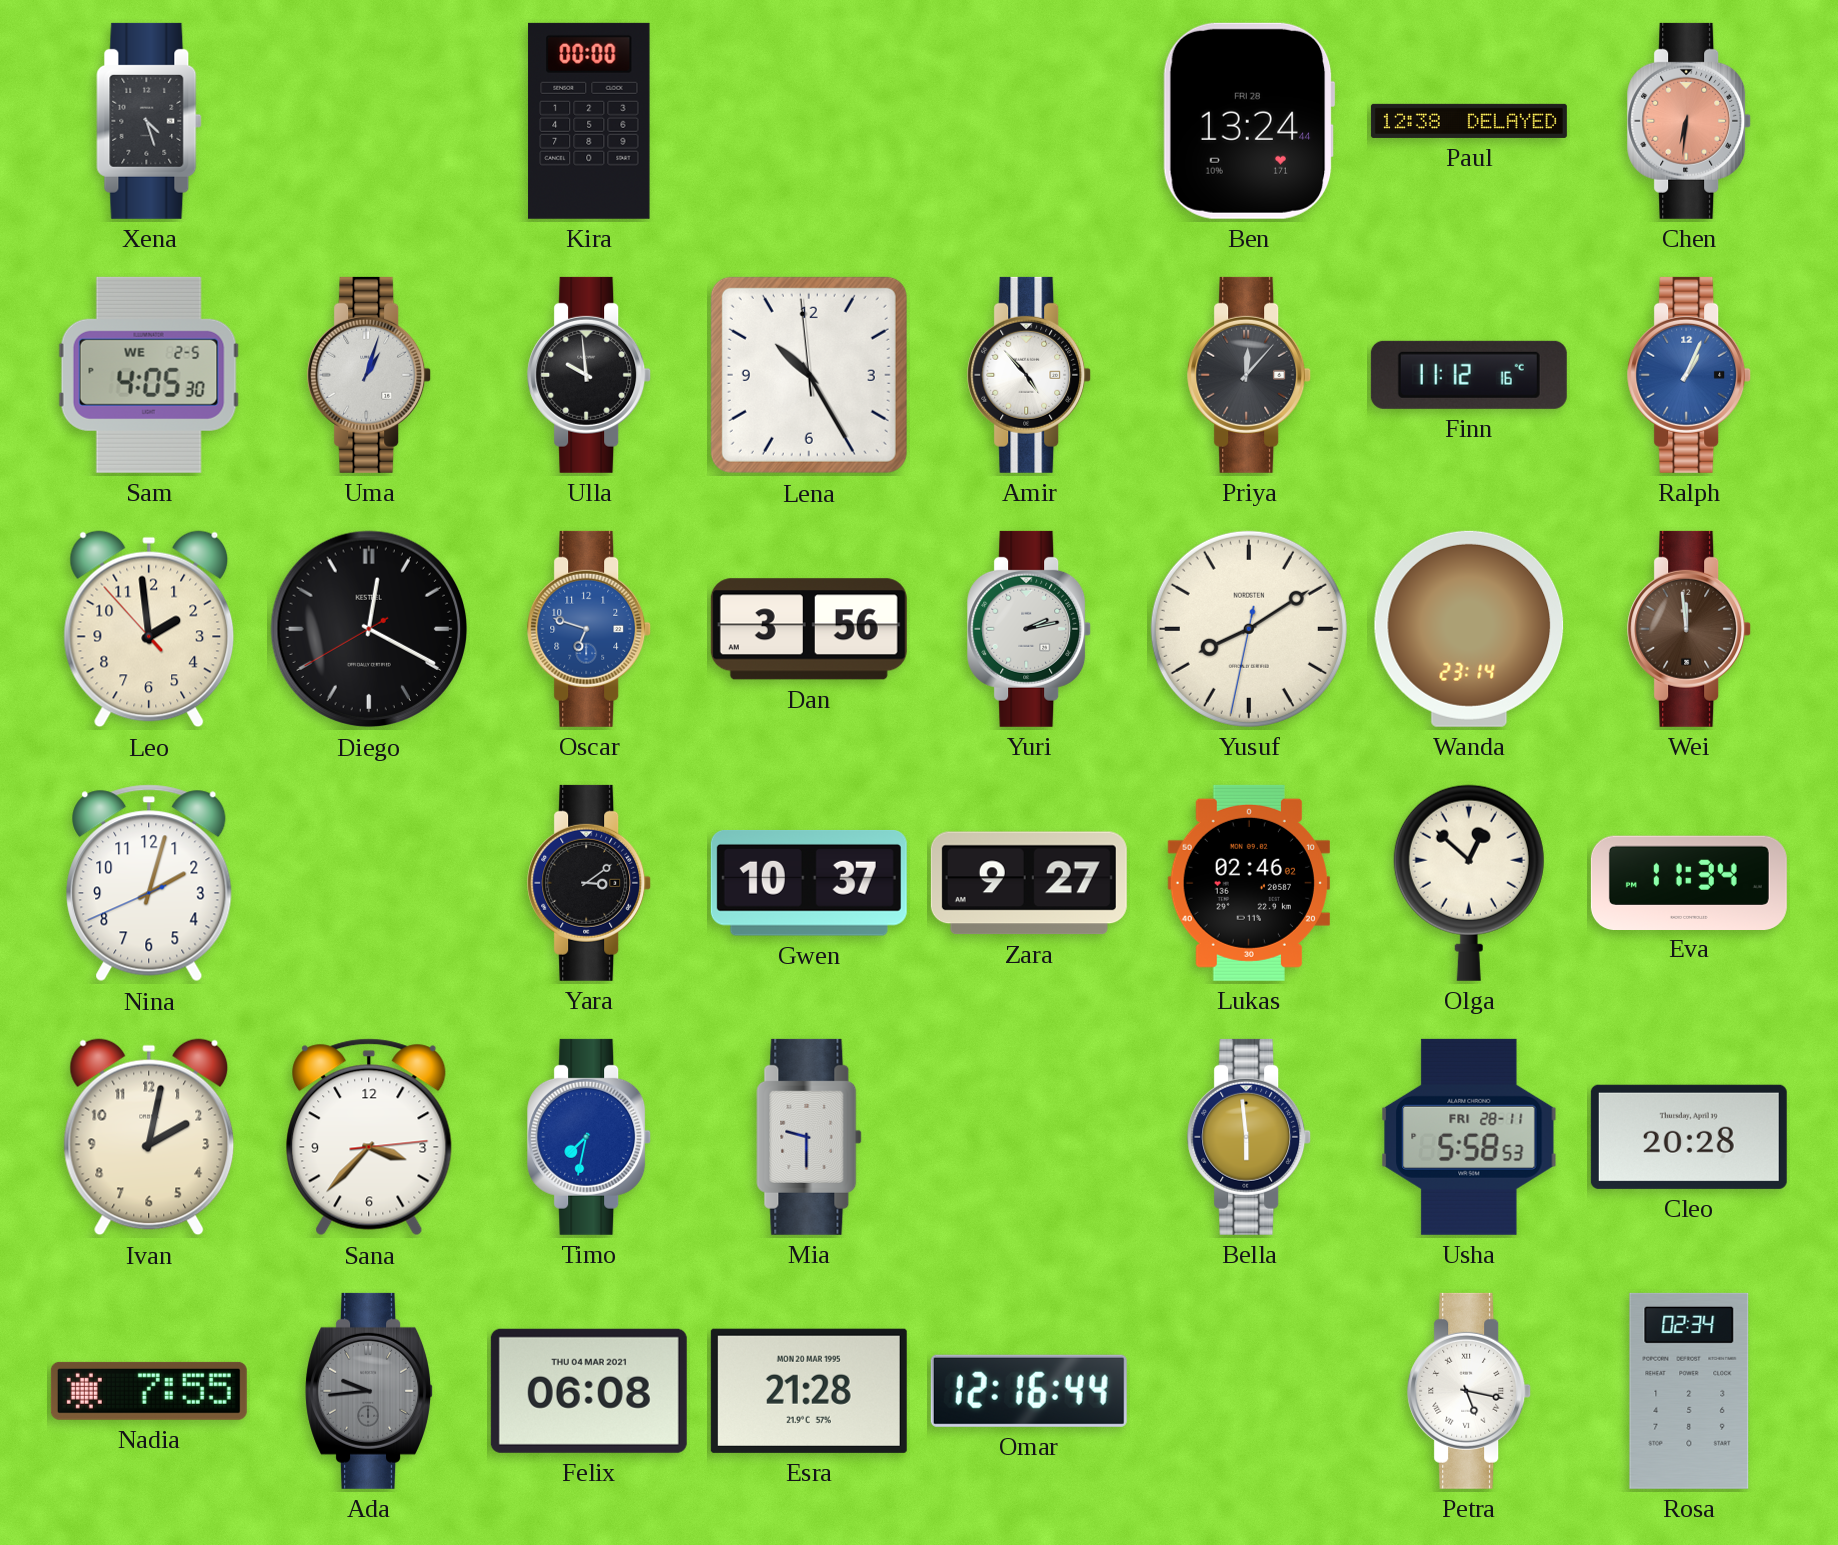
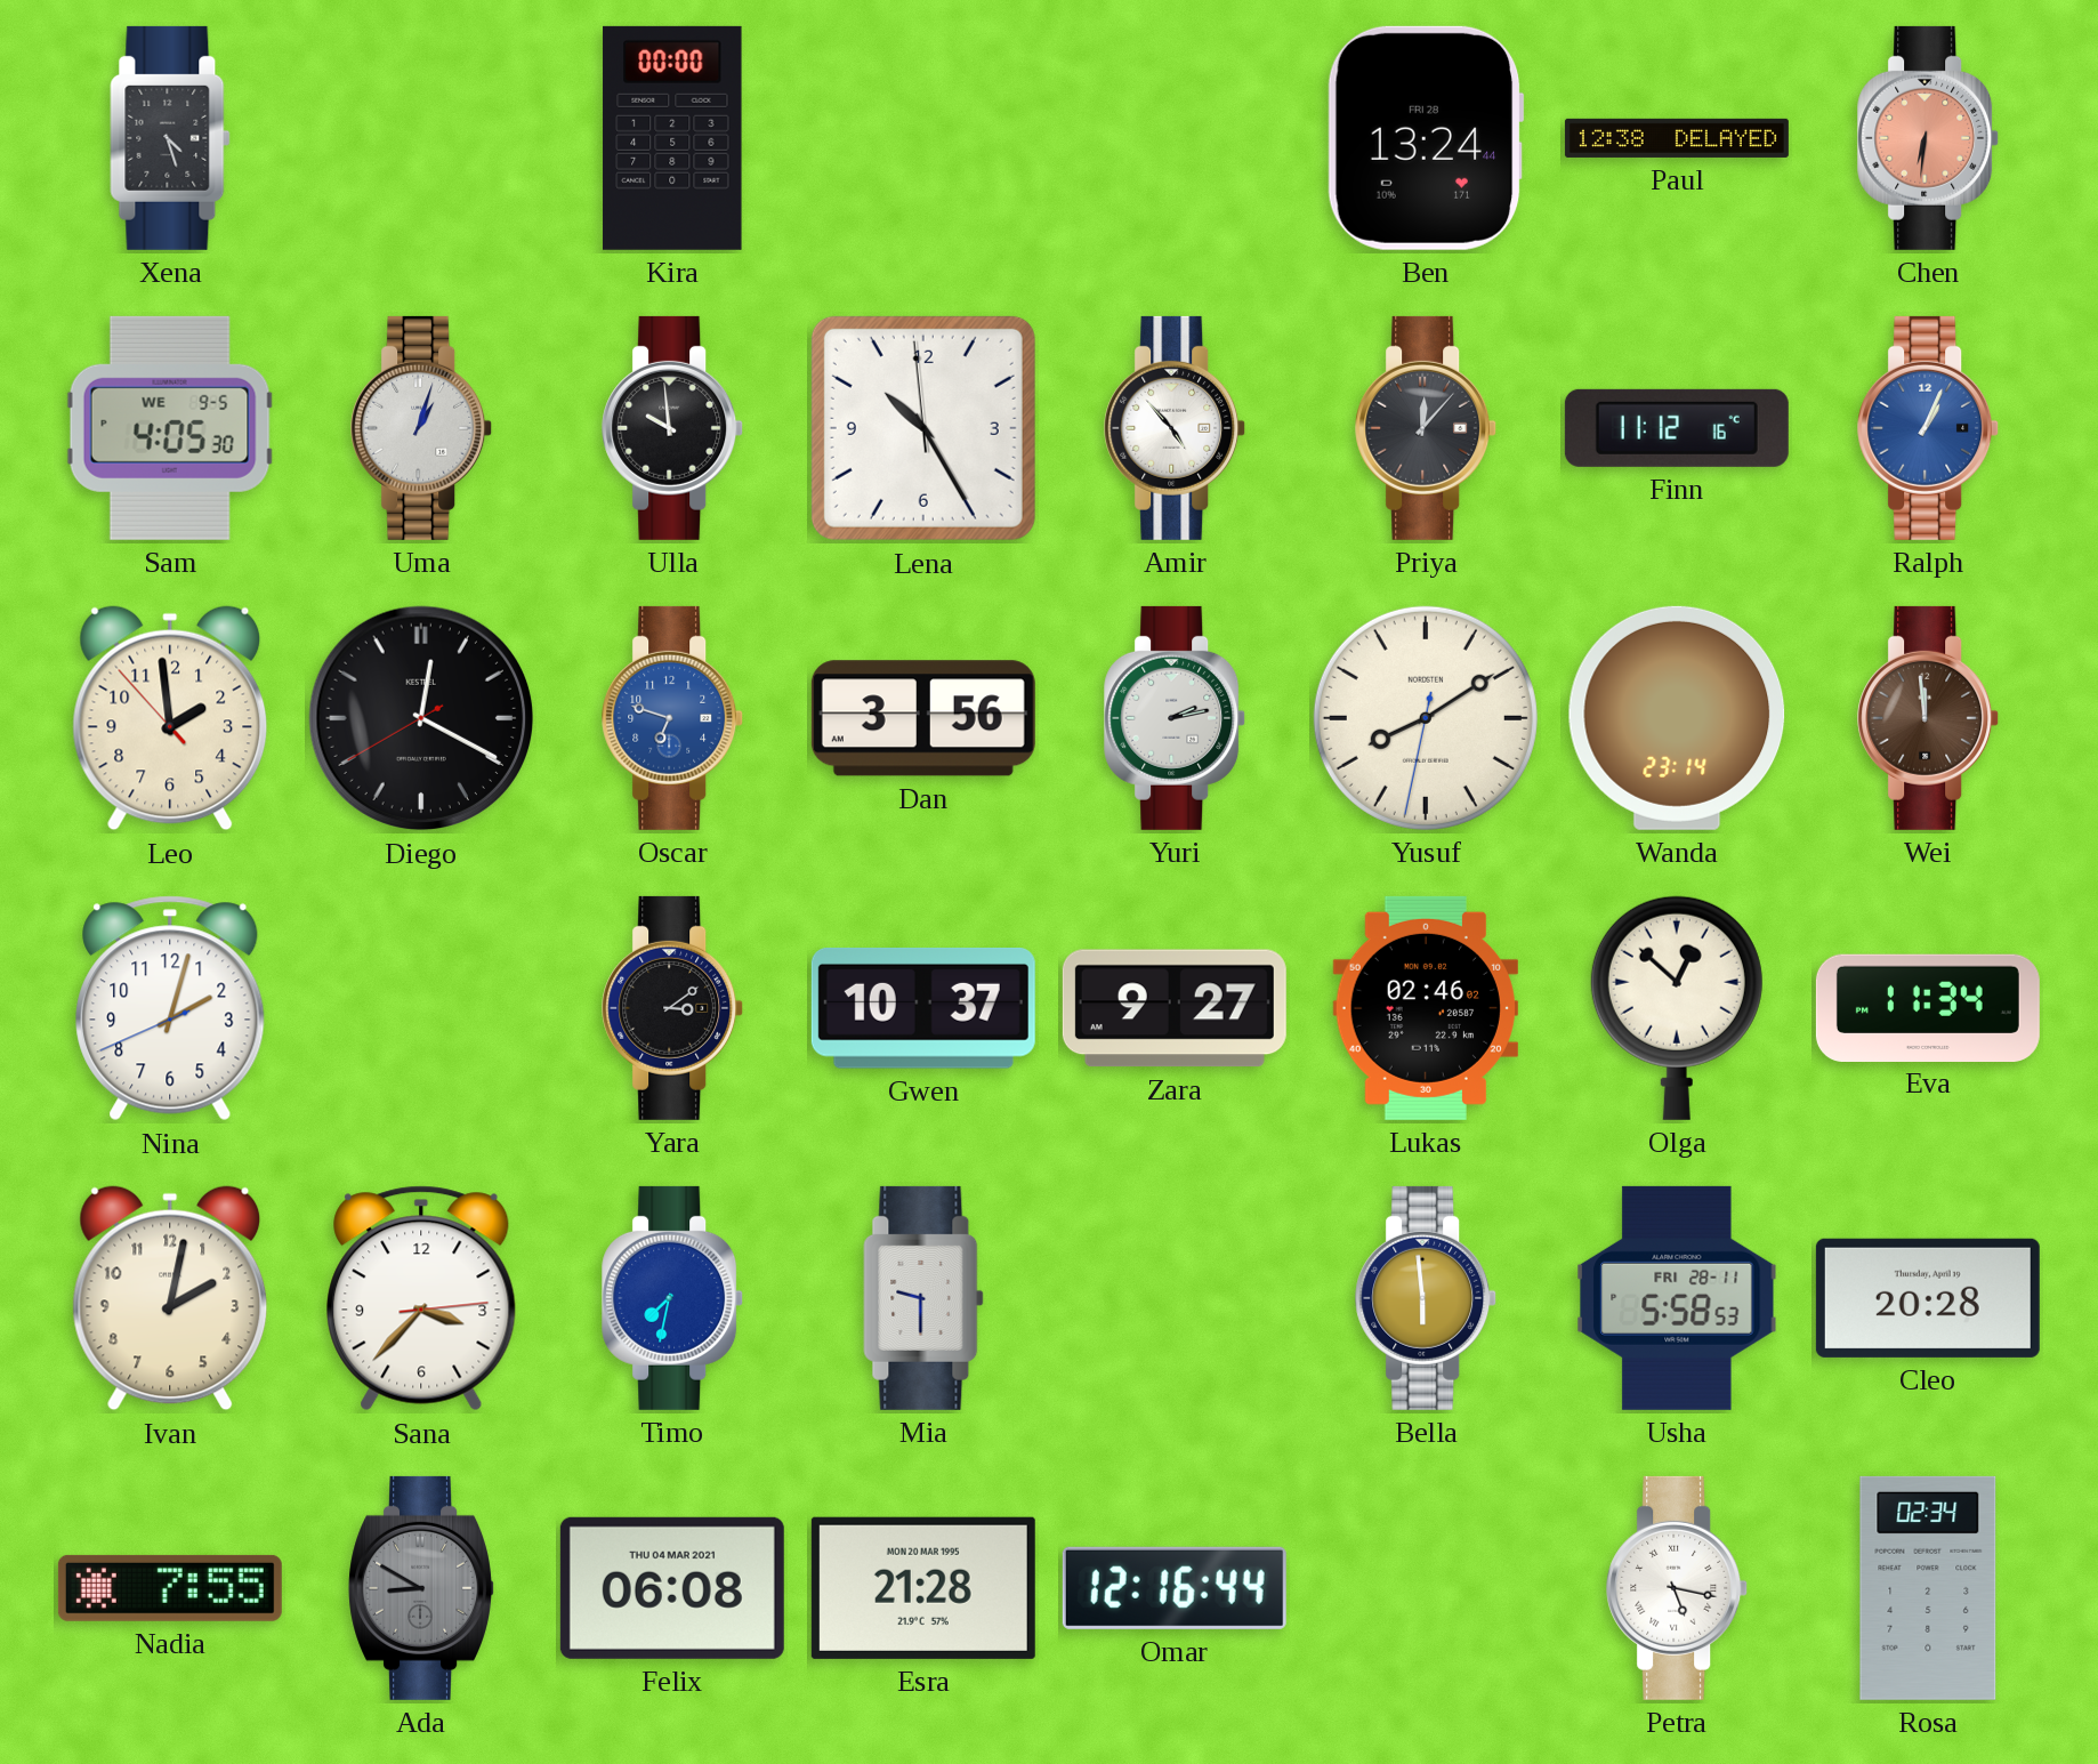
Sam date: WE 2-5 -> WE 9-5
Ada: 9:44 -> 8:50
